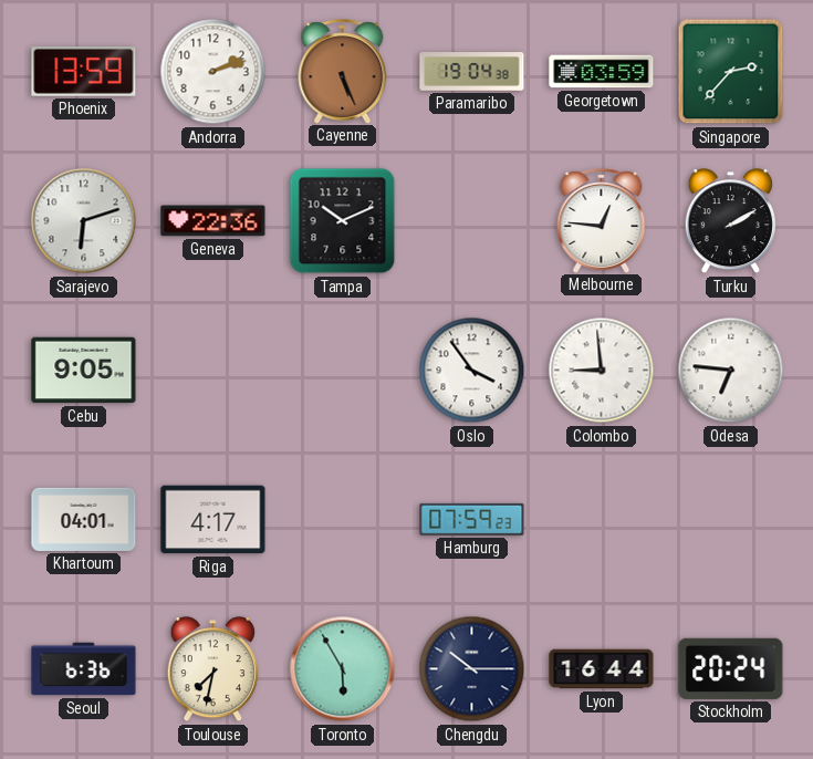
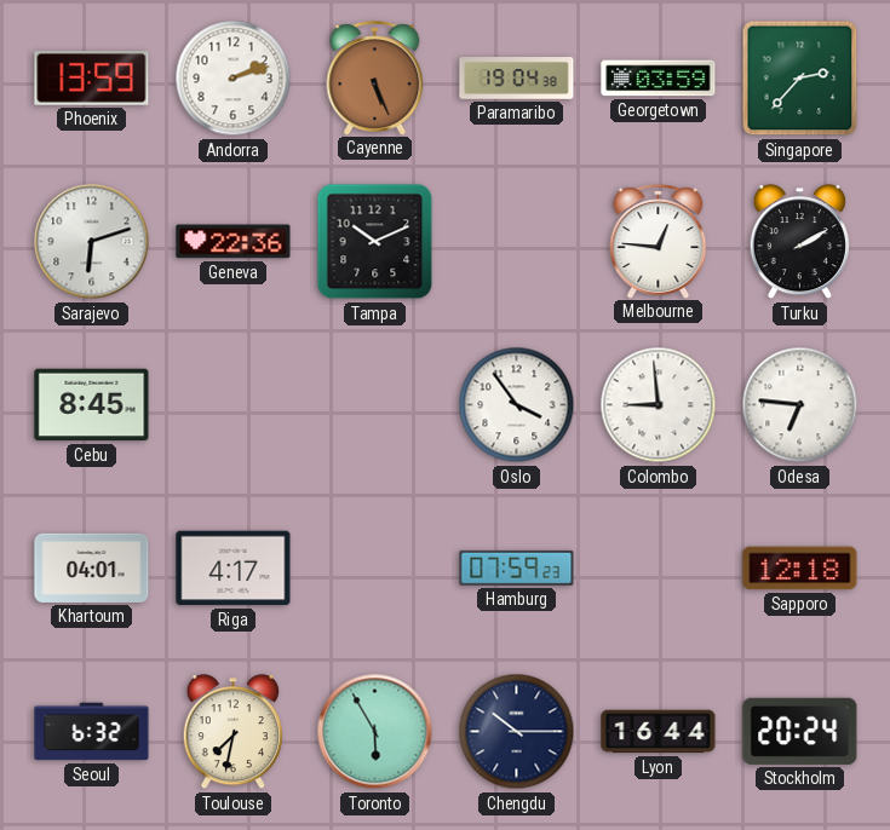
Cebu: 9:05 -> 8:45
Sapporo: none -> 12:18
Seoul: 6:36 -> 6:32
